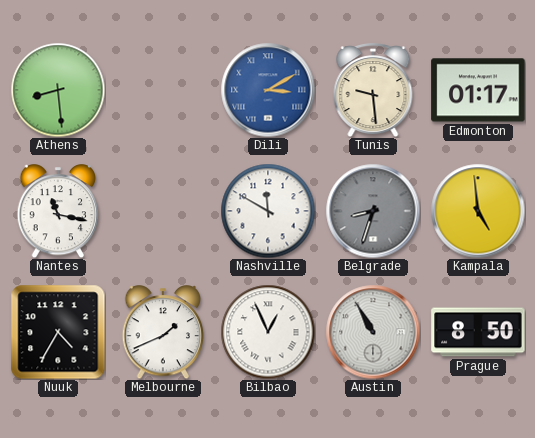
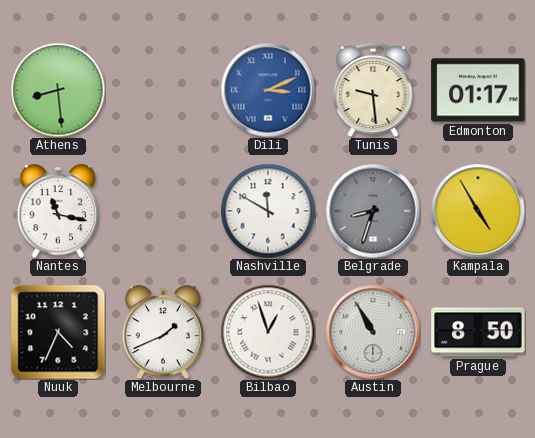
Dili: 3:10 -> 3:11
Kampala: 4:59 -> 4:55
Nuuk: 4:35 -> 4:34
Bilbao: 12:56 -> 12:57
